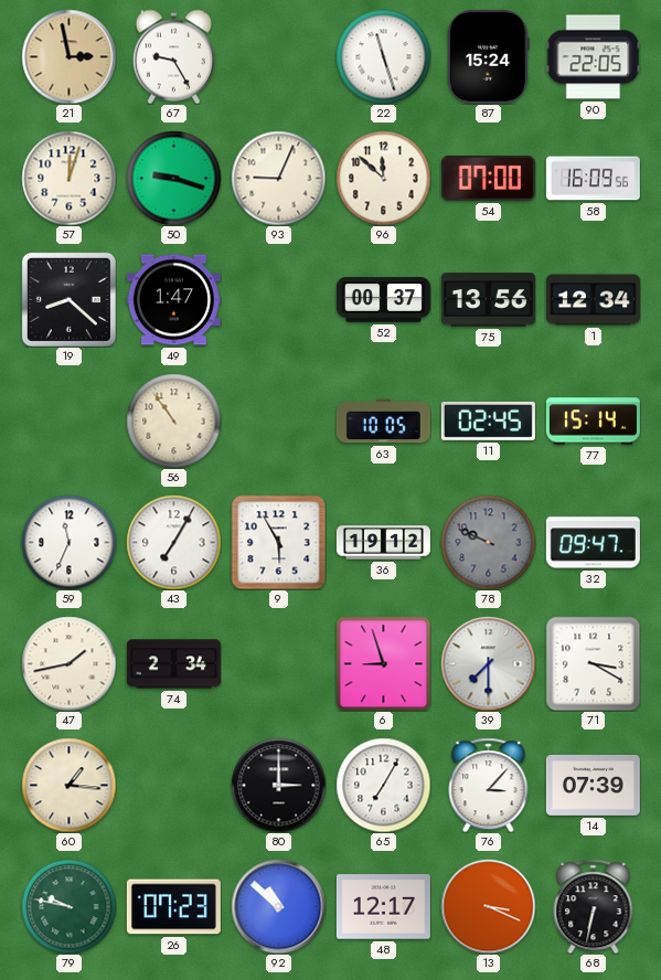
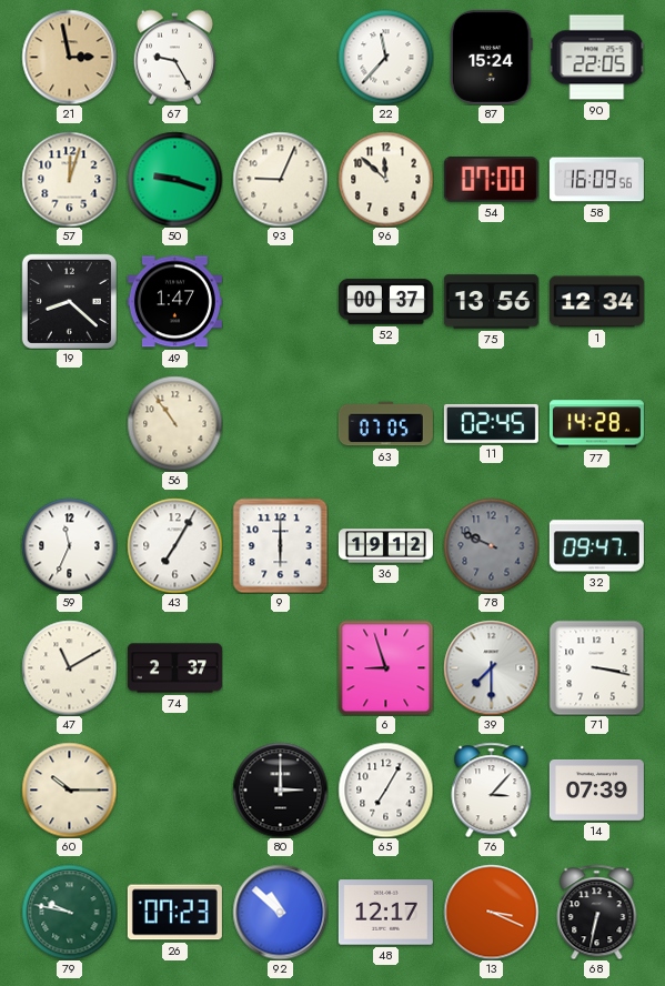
22: 11:27 -> 11:37
63: 10:05 -> 07:05
77: 15:14 -> 14:28
9: 5:55 -> 6:00
47: 1:43 -> 11:10
74: 2:34 -> 2:37
71: 3:20 -> 3:17
60: 1:16 -> 10:15
